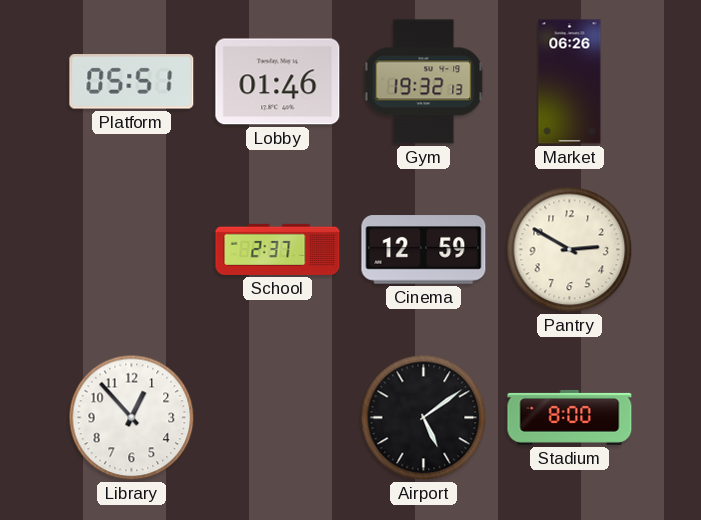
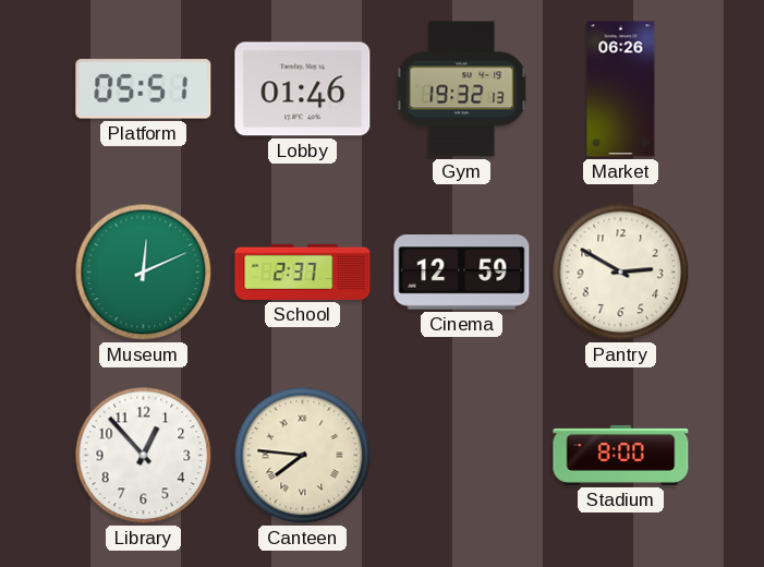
Museum: none -> 12:11
Canteen: none -> 7:46
Airport: 5:09 -> none
